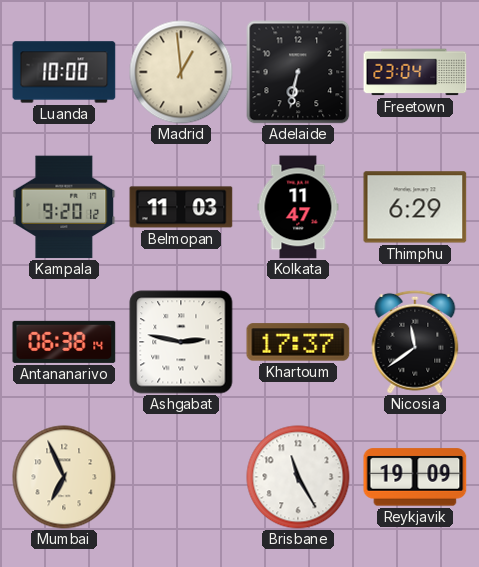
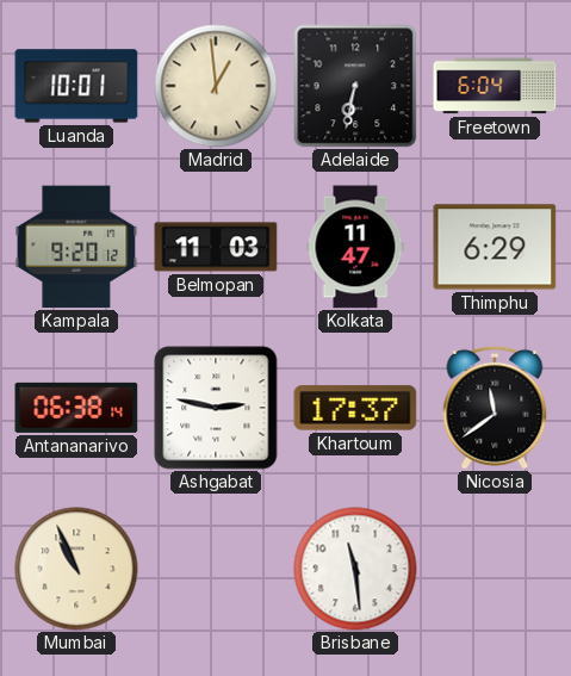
Luanda: 10:00 -> 10:01
Freetown: 23:04 -> 6:04
Mumbai: 6:56 -> 10:56
Brisbane: 11:25 -> 11:29
Reykjavik: 19:09 -> none
